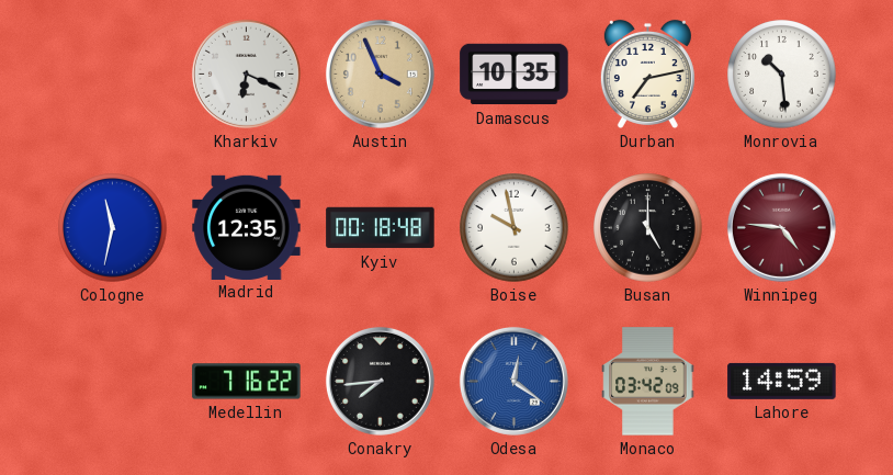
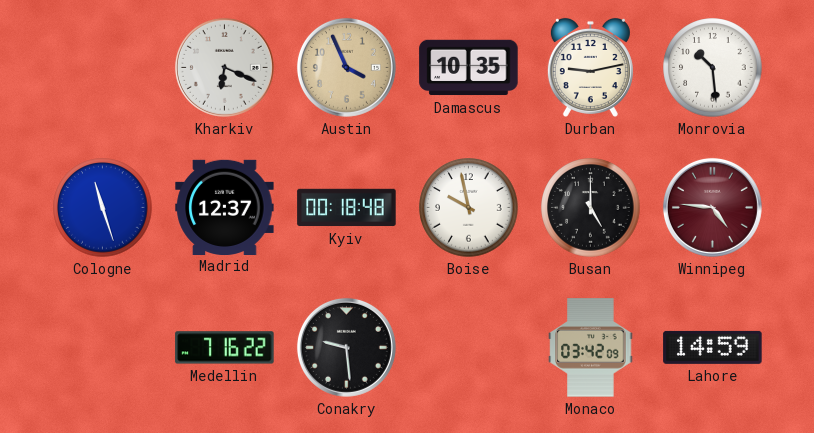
Durban: 7:13 -> 9:13
Cologne: 11:32 -> 11:27
Madrid: 12:35 -> 12:37
Conakry: 7:44 -> 9:29
Odesa: 12:21 -> none
